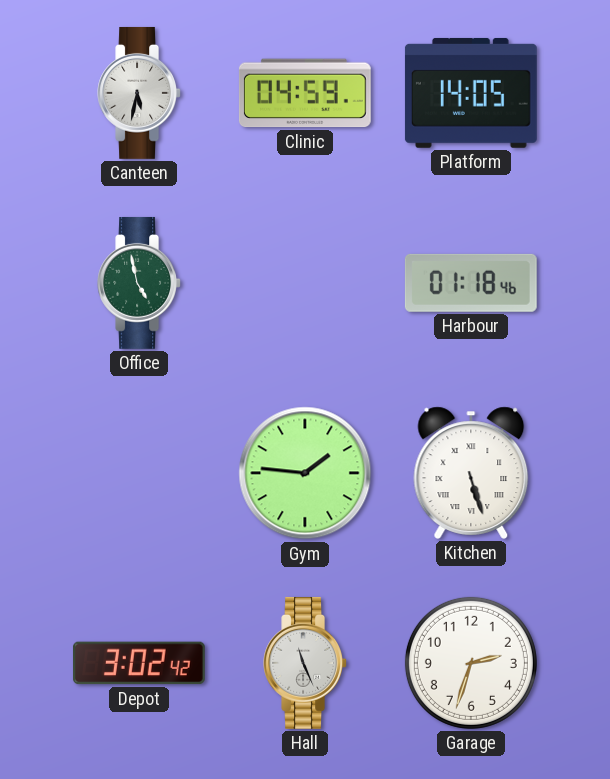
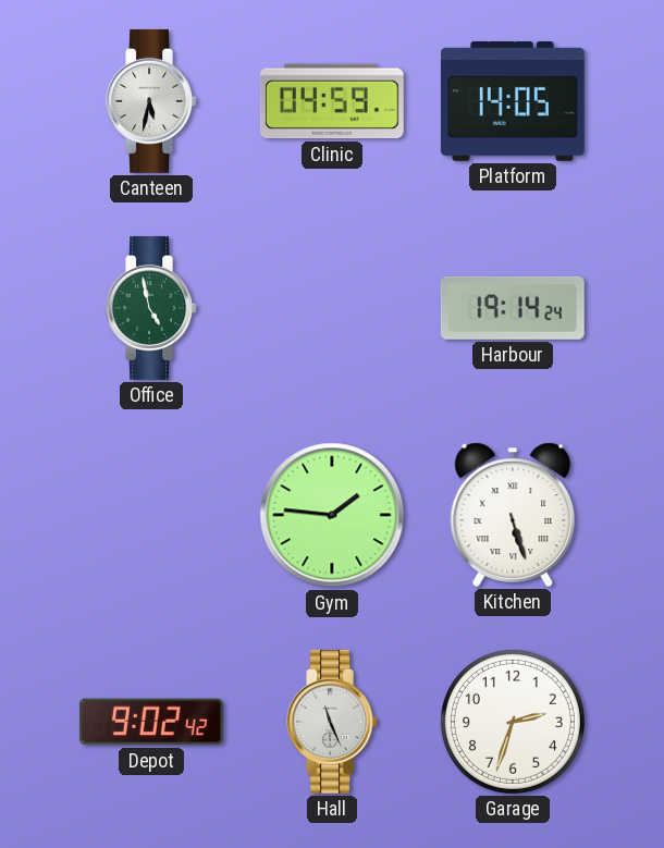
Harbour: 01:18 -> 19:14
Depot: 3:02 -> 9:02
